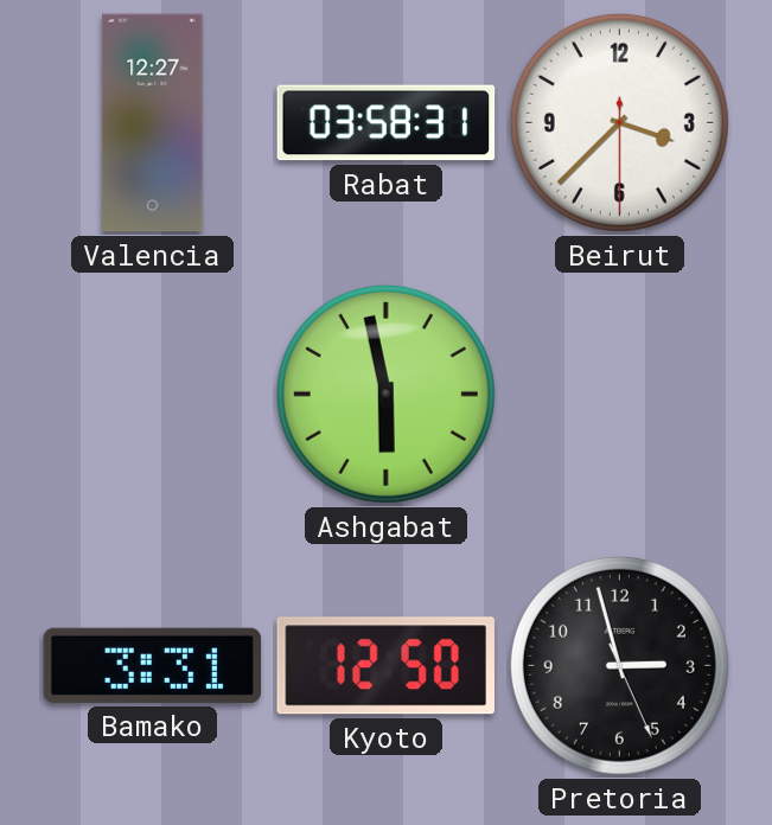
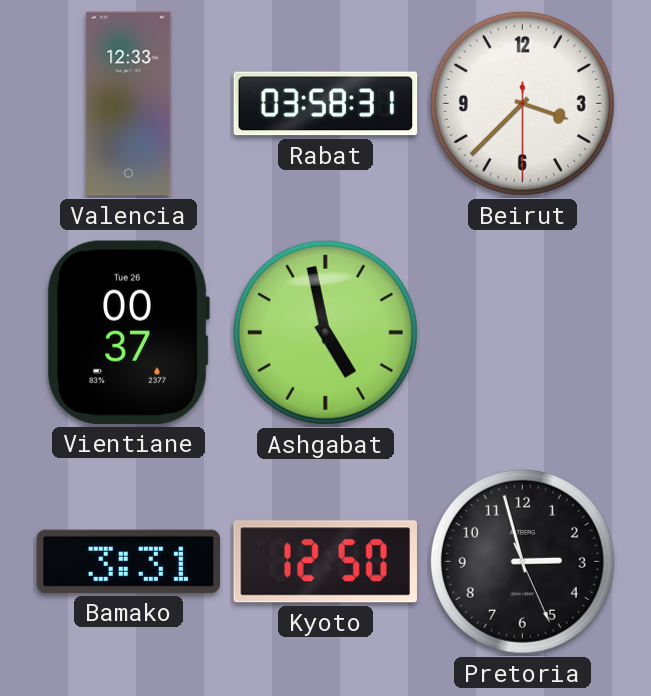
Valencia: 12:27 -> 12:33
Vientiane: none -> 00:37
Ashgabat: 5:58 -> 4:58
